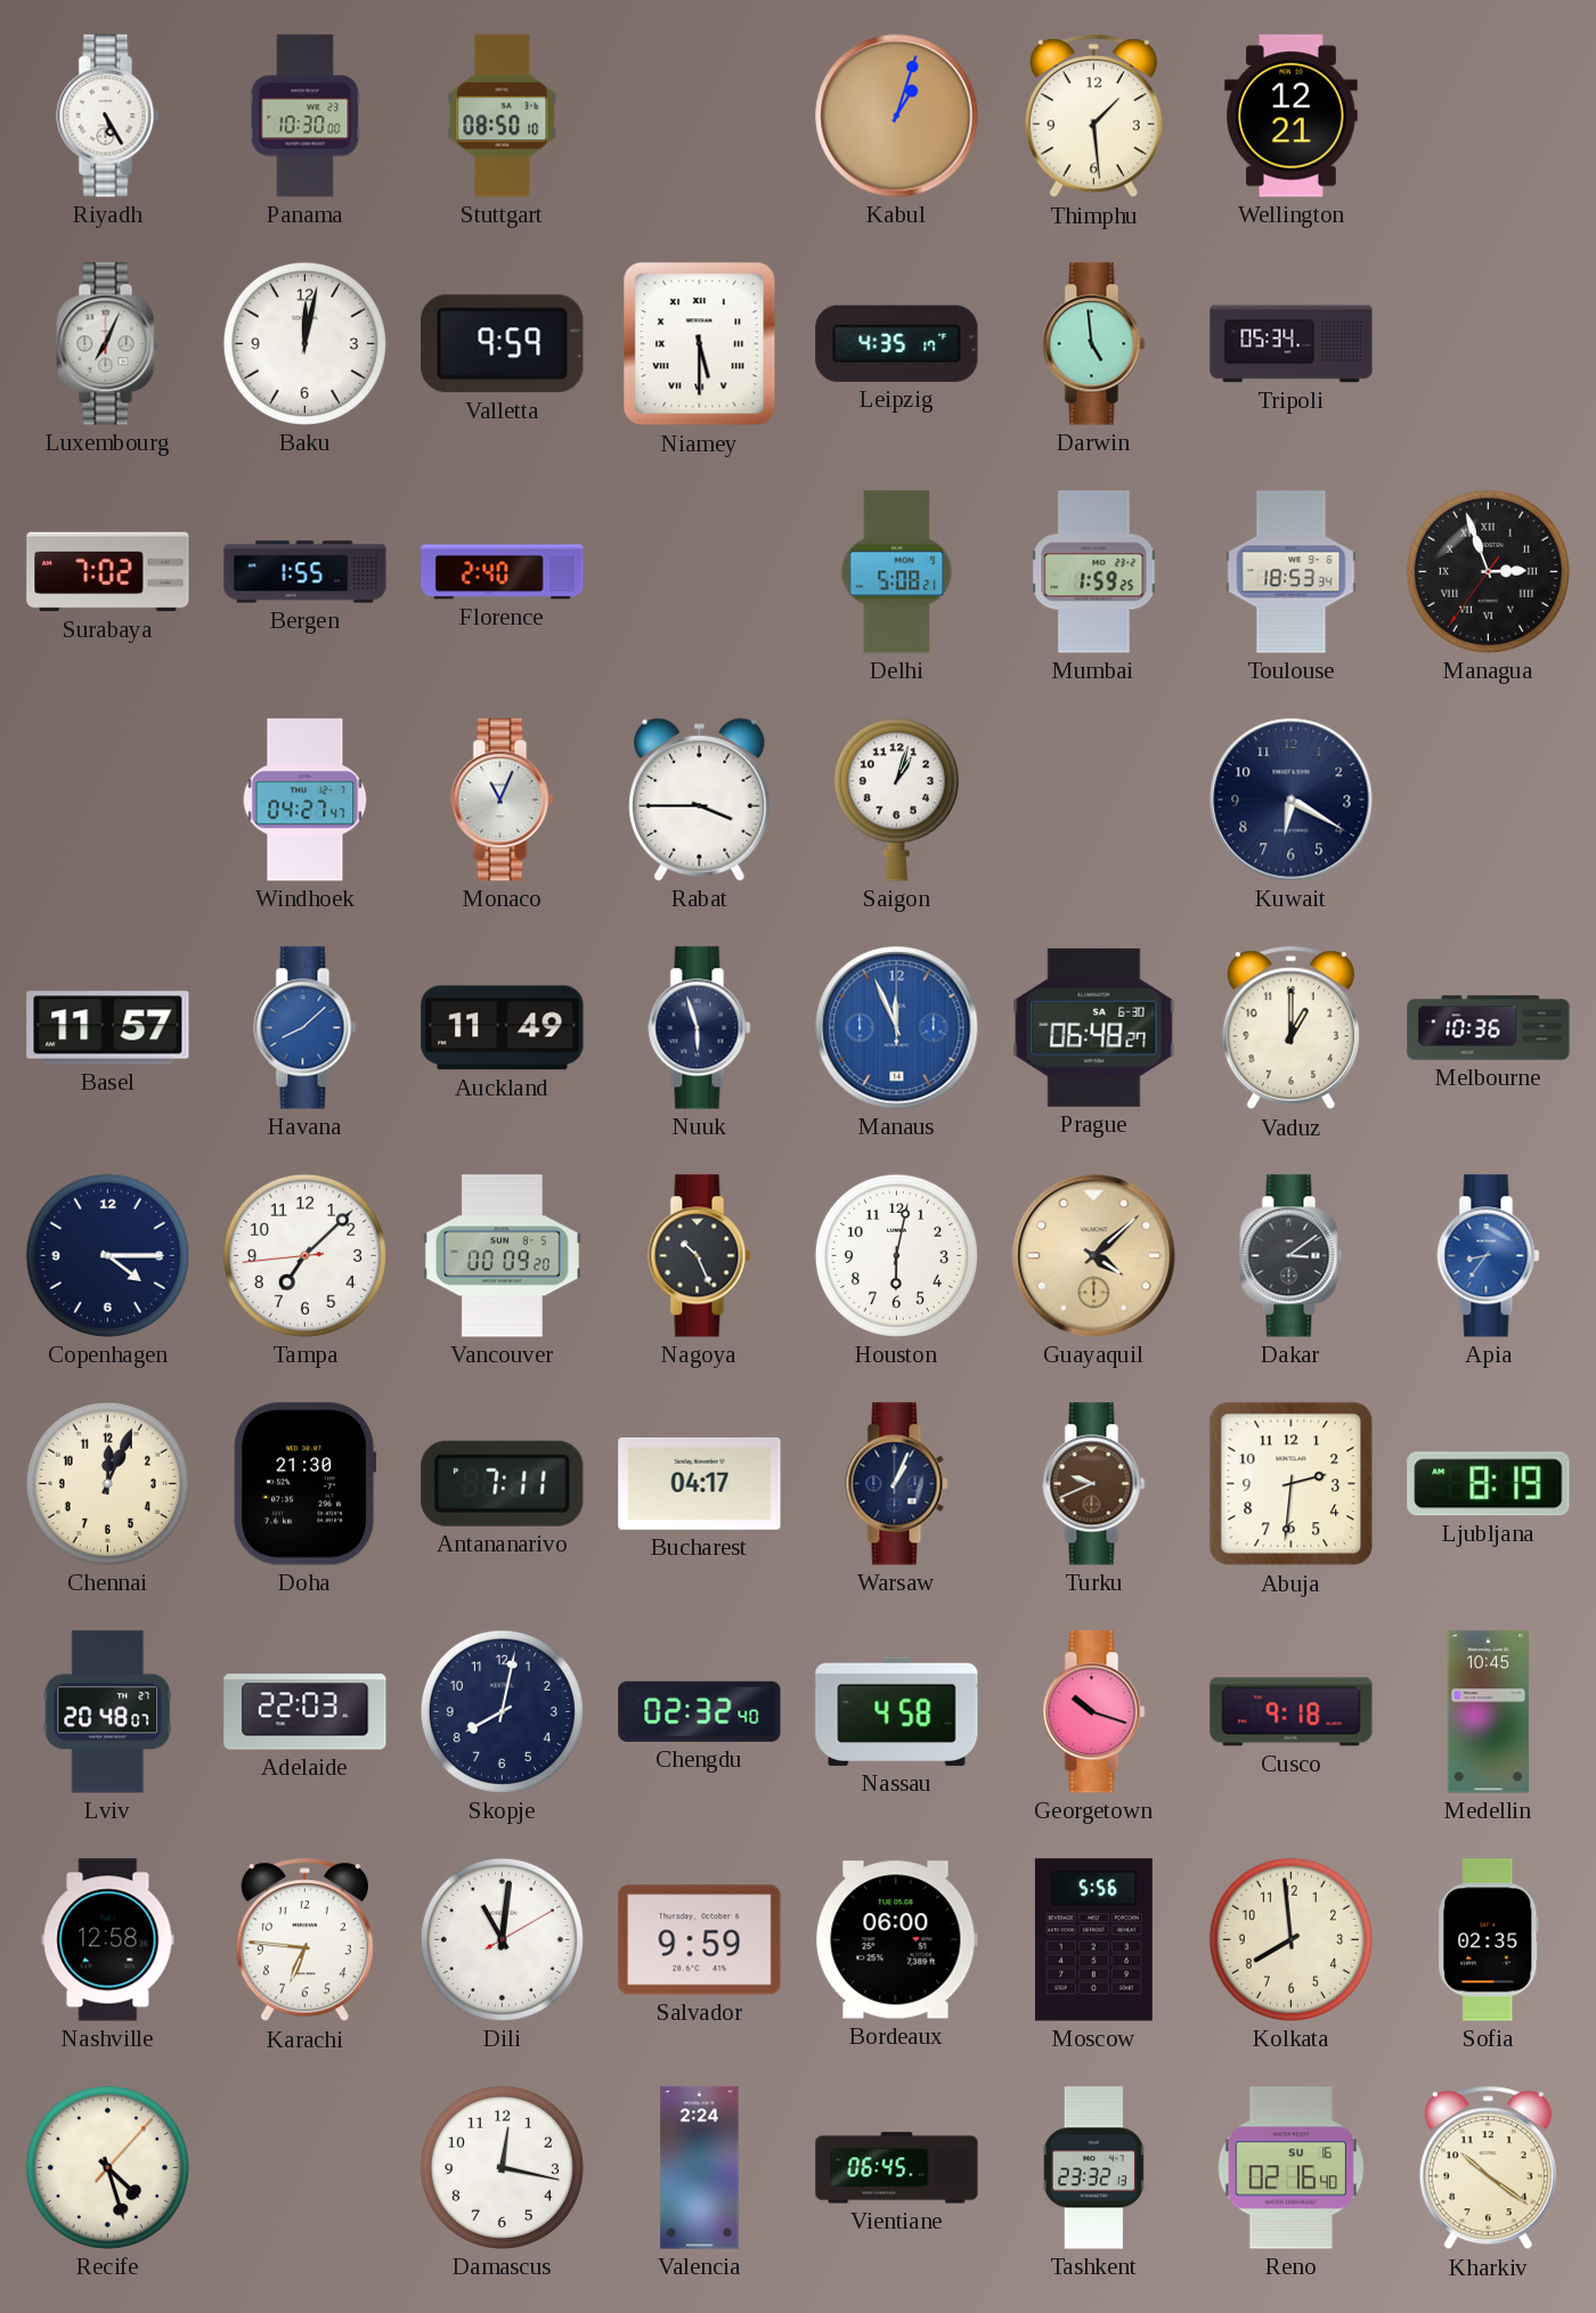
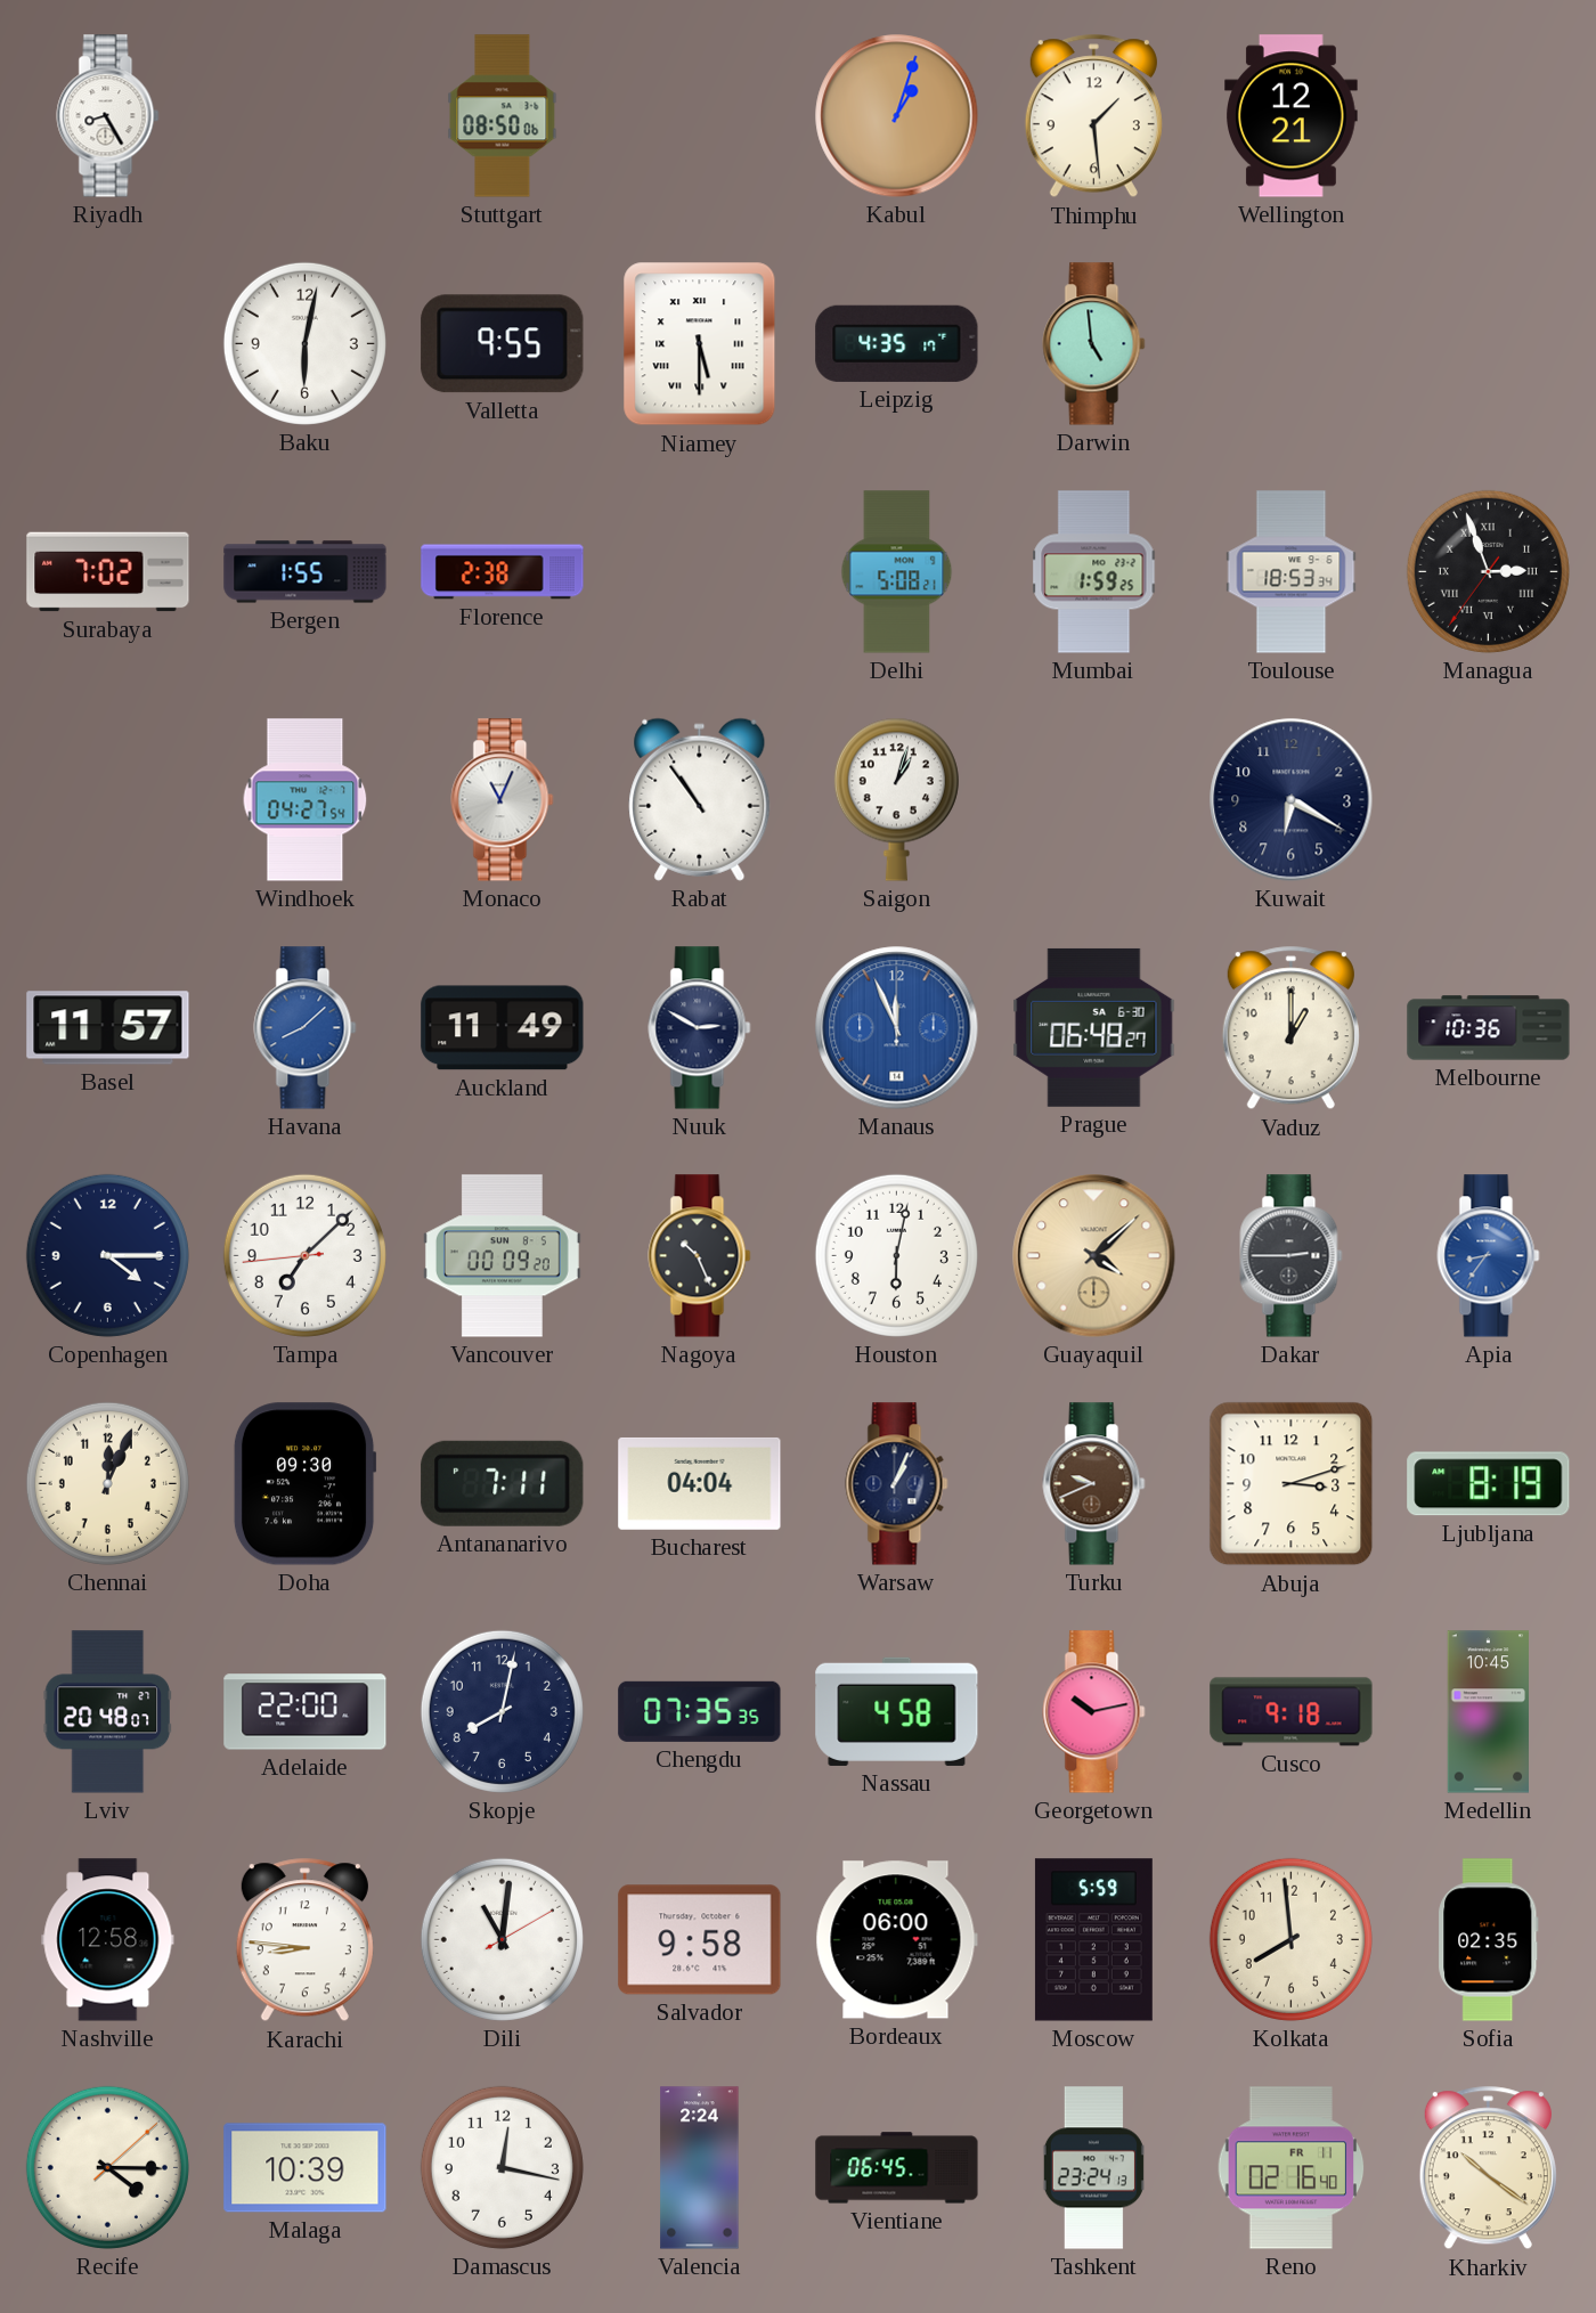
Riyadh: 5:25 -> 8:25
Panama: 10:30 -> none
Stuttgart: 08:50:10 -> 08:50:06
Luxembourg: 7:04 -> none
Baku: 12:02 -> 6:02
Valletta: 9:59 -> 9:55
Tripoli: 05:34 -> none
Florence: 2:40 -> 2:38
Windhoek: 04:27:47 -> 04:27:54
Rabat: 3:45 -> 10:54
Nuuk: 5:57 -> 2:50
Dakar: 3:09 -> 2:45
Doha: 21:30 -> 09:30
Bucharest: 04:17 -> 04:04
Abuja: 2:31 -> 3:12
Adelaide: 22:03 -> 22:00
Chengdu: 02:32 -> 07:35
Georgetown: 10:18 -> 10:13
Karachi: 6:46 -> 8:46
Salvador: 9:59 -> 9:58
Moscow: 5:56 -> 5:59
Recife: 4:27 -> 4:15
Malaga: none -> 10:39
Tashkent: 23:32 -> 23:24
Reno date: SU 16 -> FR 11
